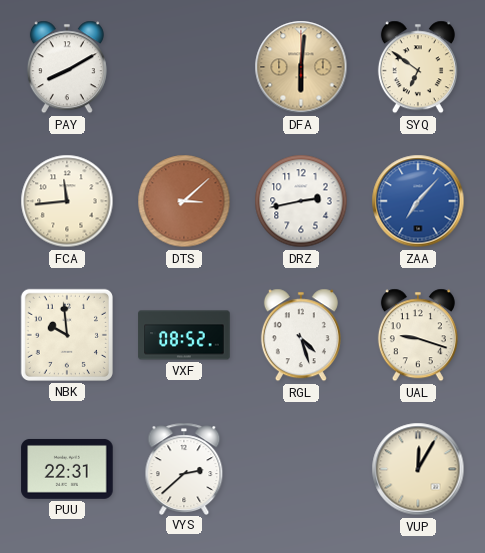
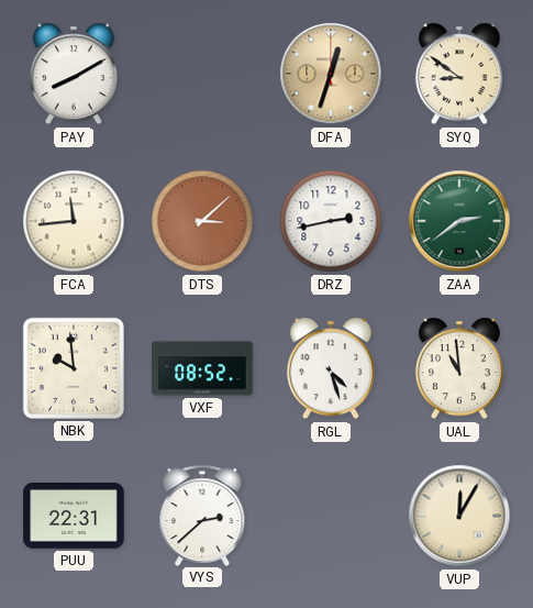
DFA: 6:01 -> 12:33
SYQ: 6:51 -> 8:51
ZAA: 7:07 -> 2:39
ZAA dial: blue -> green
UAL: 9:18 -> 10:59
